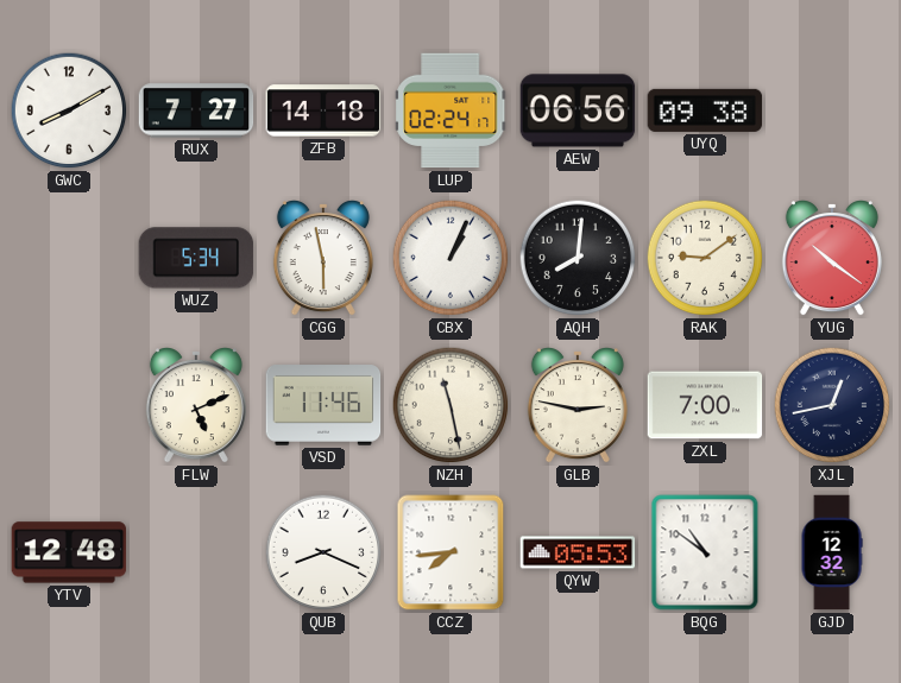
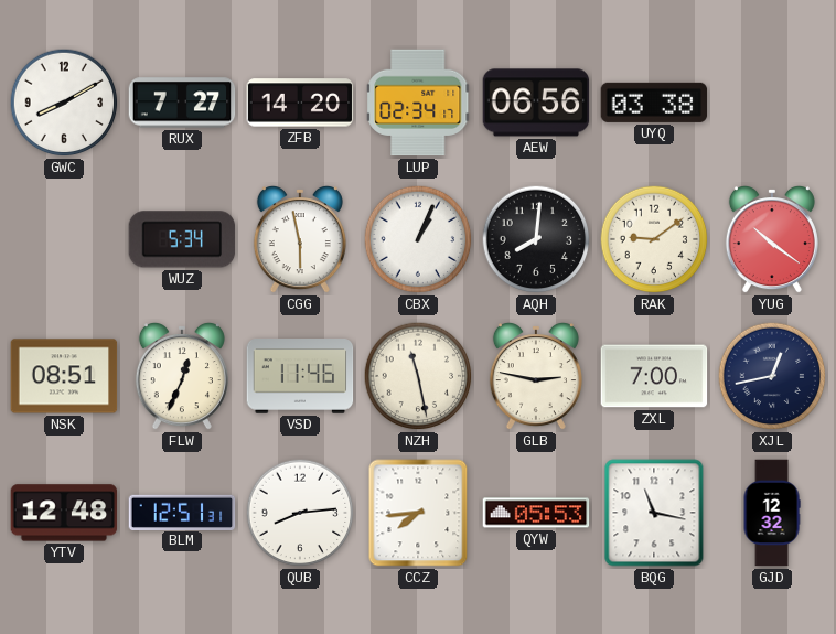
ZFB: 14:18 -> 14:20
LUP: 02:24 -> 02:34
UYQ: 09:38 -> 03:38
NSK: none -> 08:51
FLW: 5:11 -> 12:34
BLM: none -> 12:51
QUB: 8:19 -> 8:14
BQG: 10:51 -> 11:17
